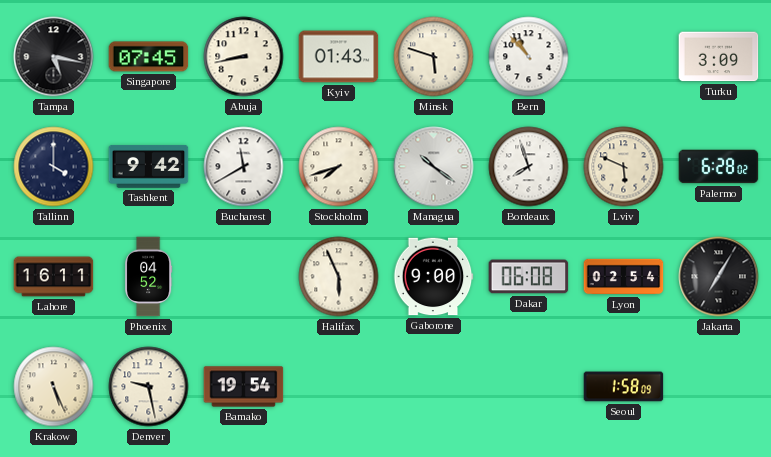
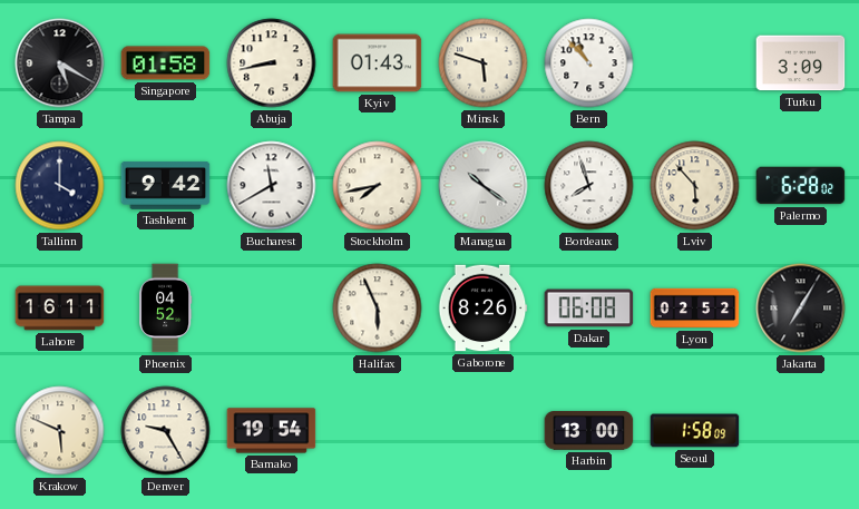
Tampa: 5:17 -> 5:20
Singapore: 07:45 -> 01:58
Stockholm: 7:42 -> 7:43
Lviv: 5:49 -> 5:53
Gaborone: 9:00 -> 8:26
Lyon: 02:54 -> 02:52
Krakow: 5:26 -> 5:49
Denver: 9:28 -> 9:25
Harbin: none -> 13:00
